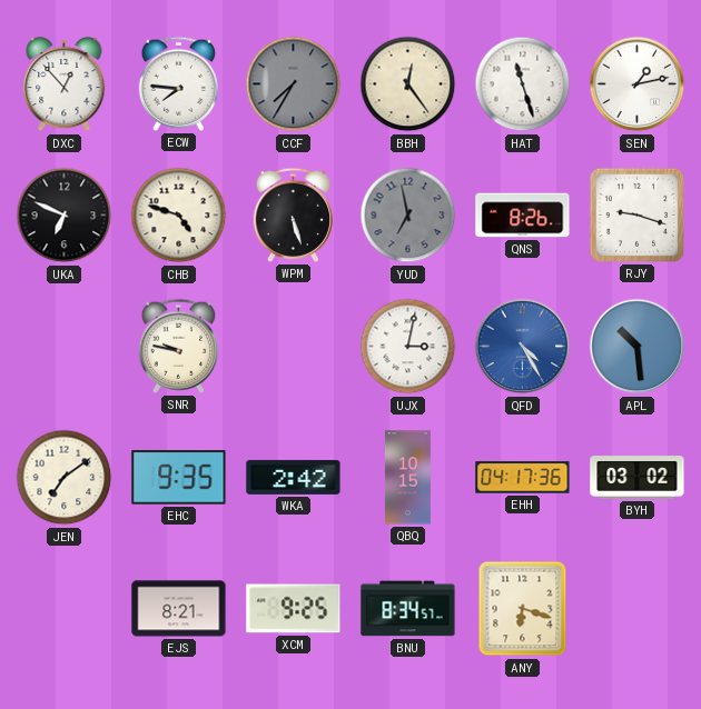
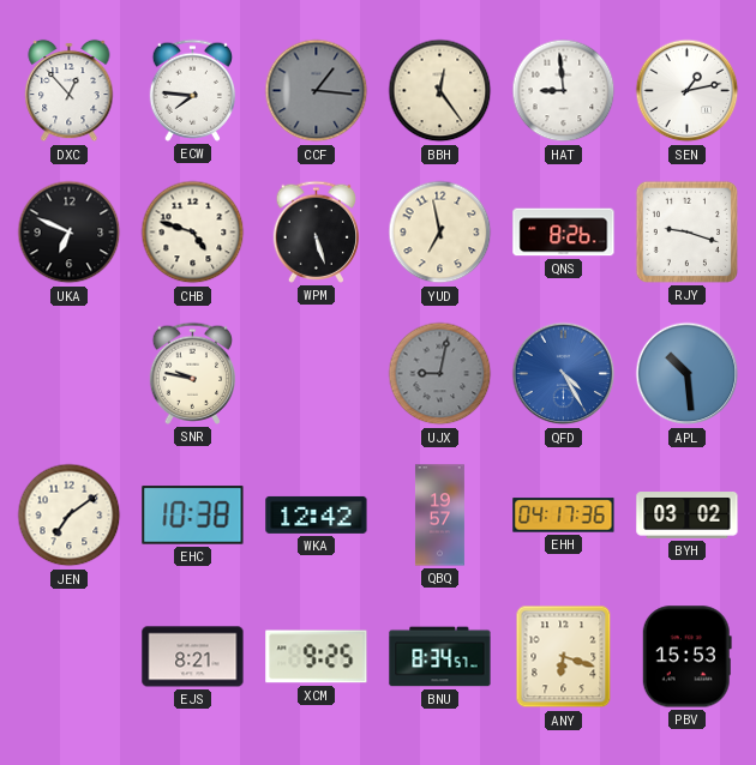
CCF: 7:35 -> 1:16
HAT: 11:27 -> 8:59
YUD dial: grey -> cream
UJX: 3:02 -> 9:02
UJX dial: white -> grey
EHC: 9:35 -> 10:38
WKA: 2:42 -> 12:42
QBQ: 10:15 -> 19:57
PBV: none -> 15:53
